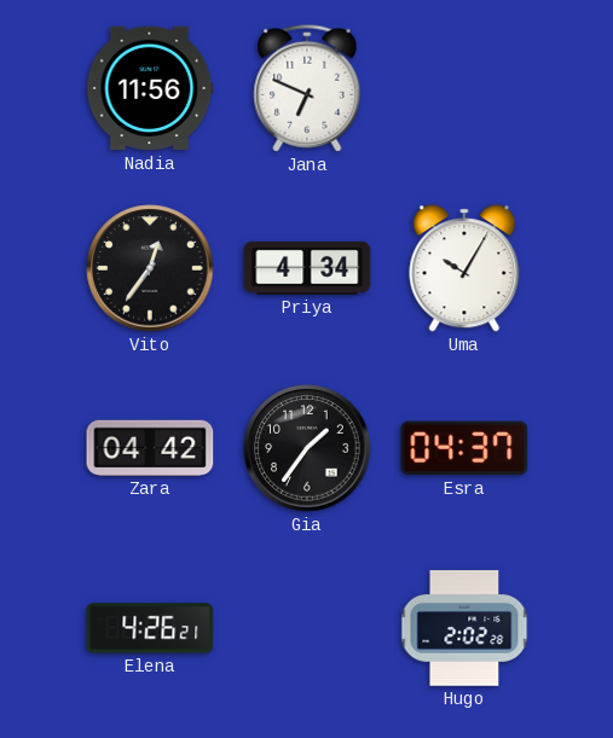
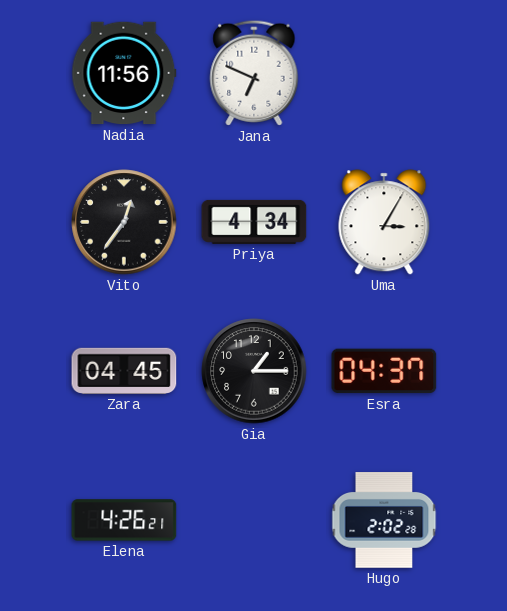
Uma: 10:05 -> 3:05
Zara: 04:42 -> 04:45
Gia: 1:36 -> 1:15
